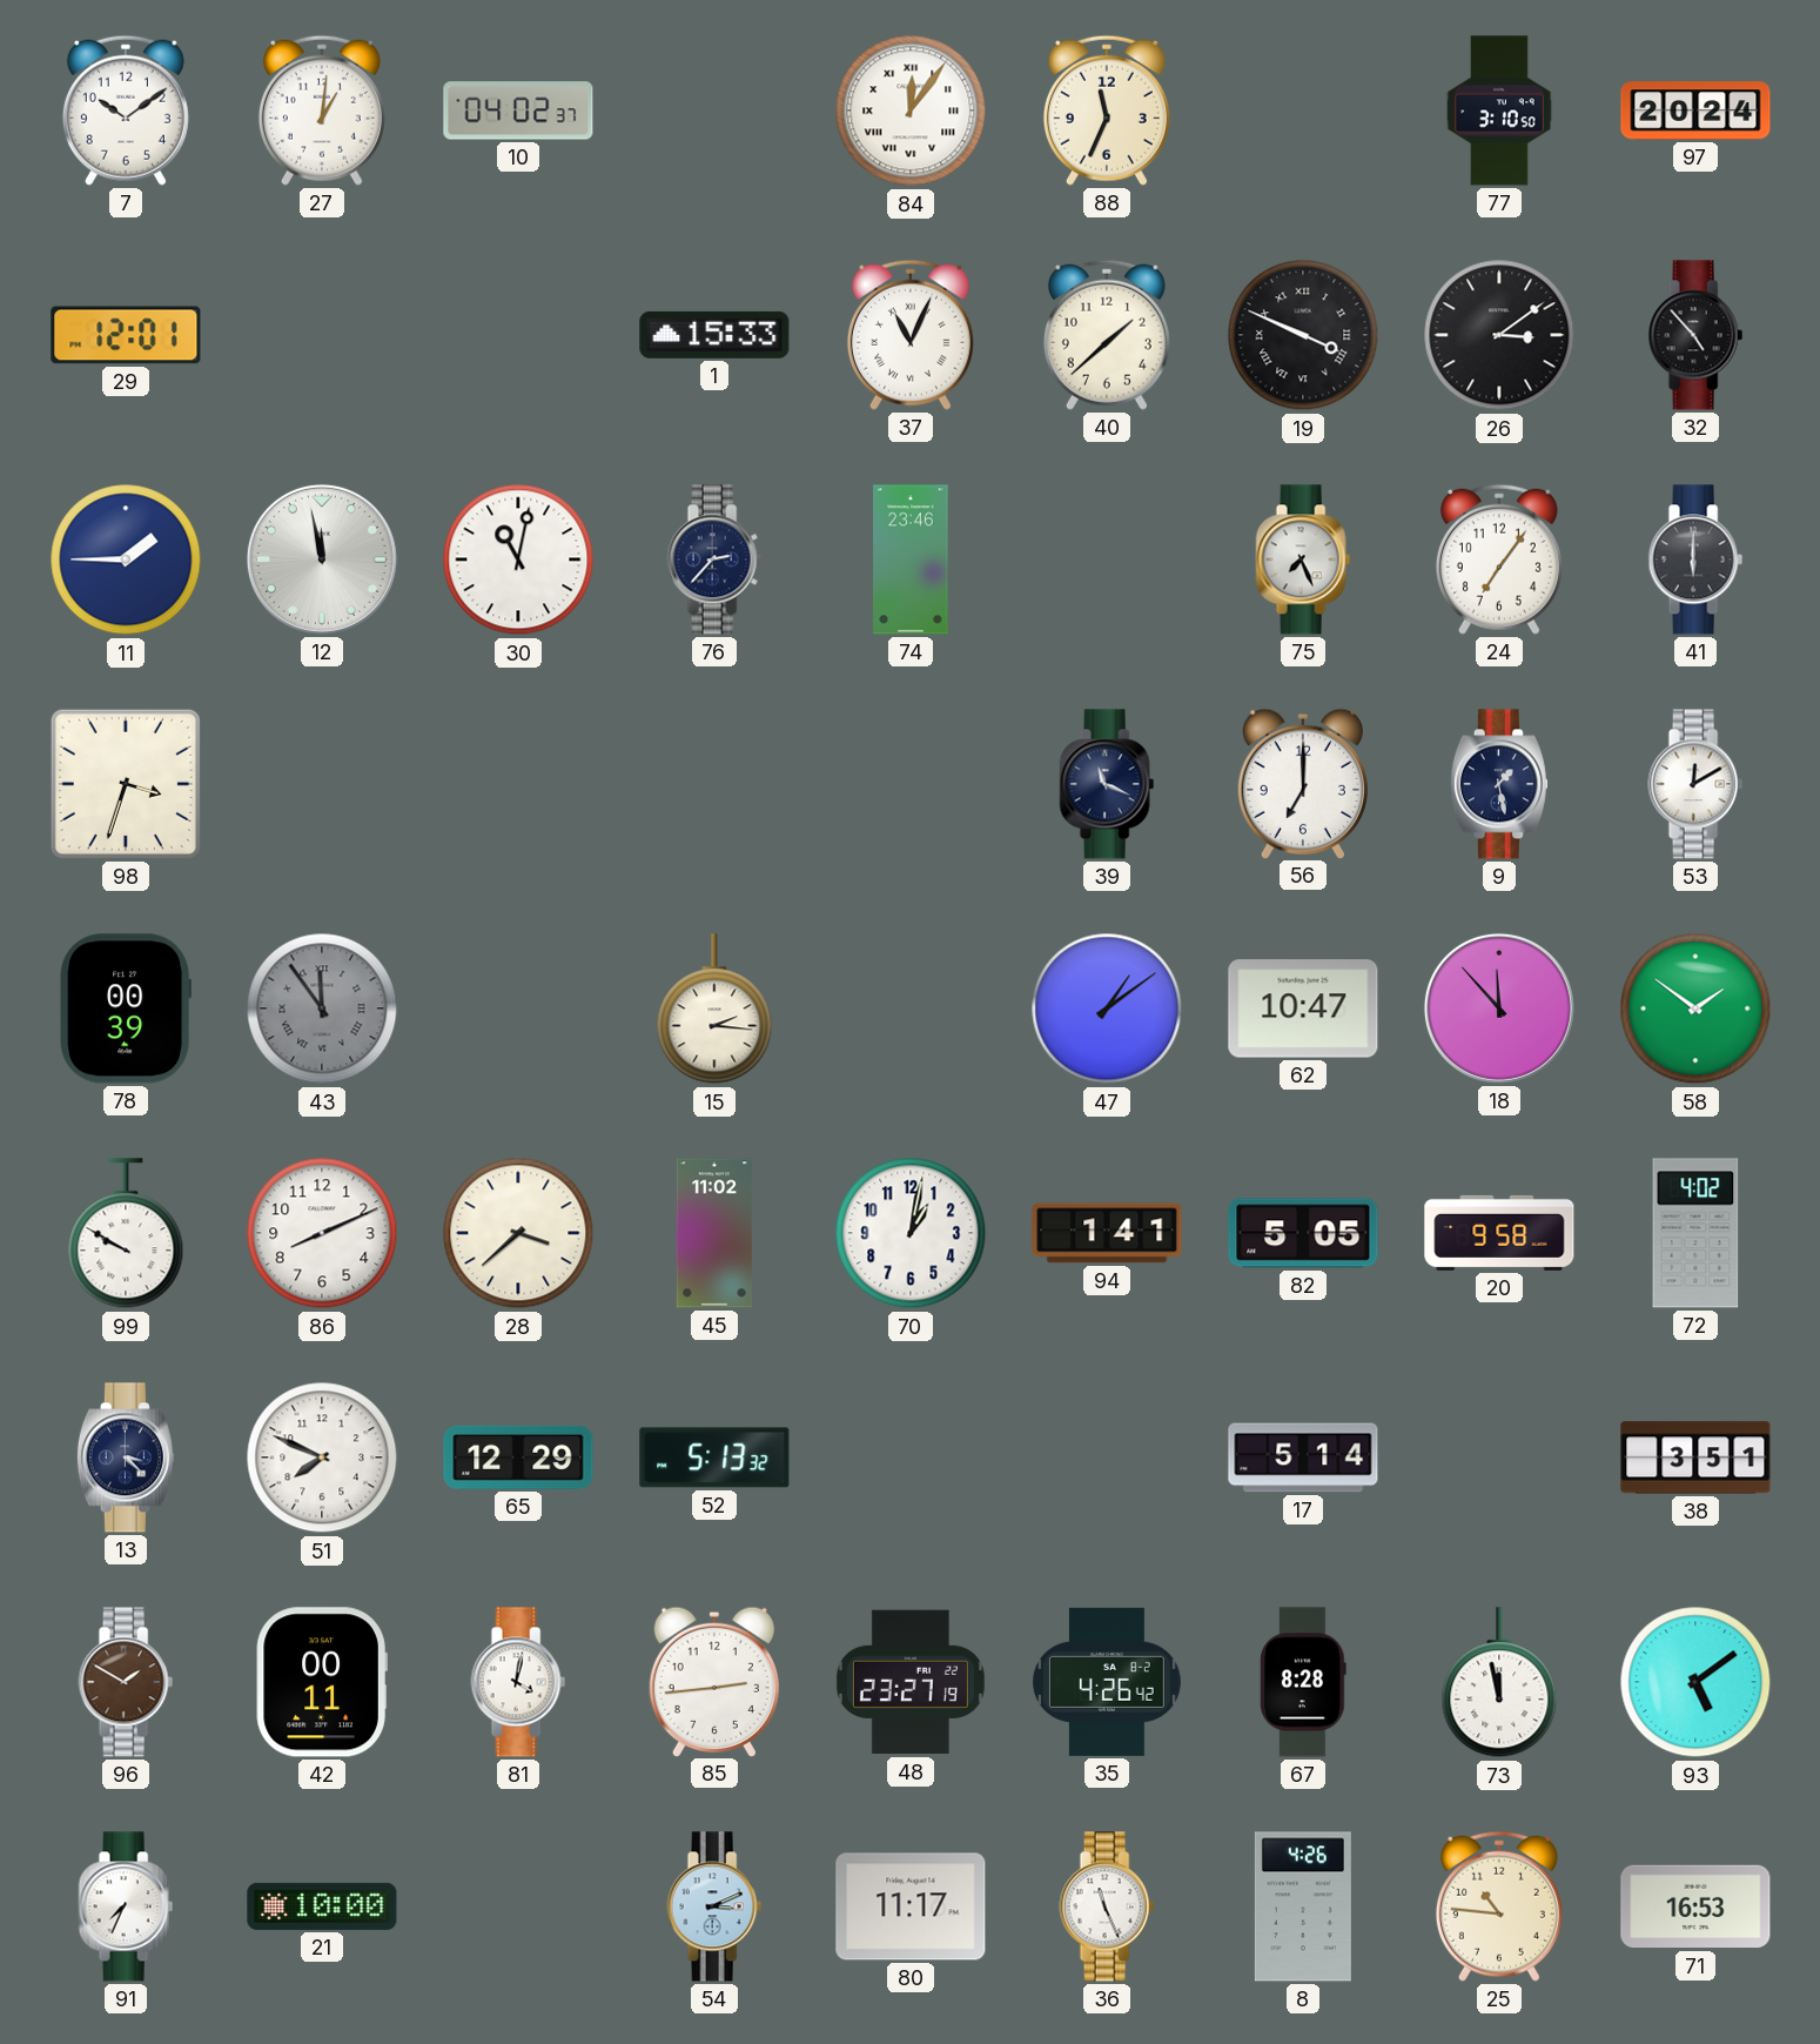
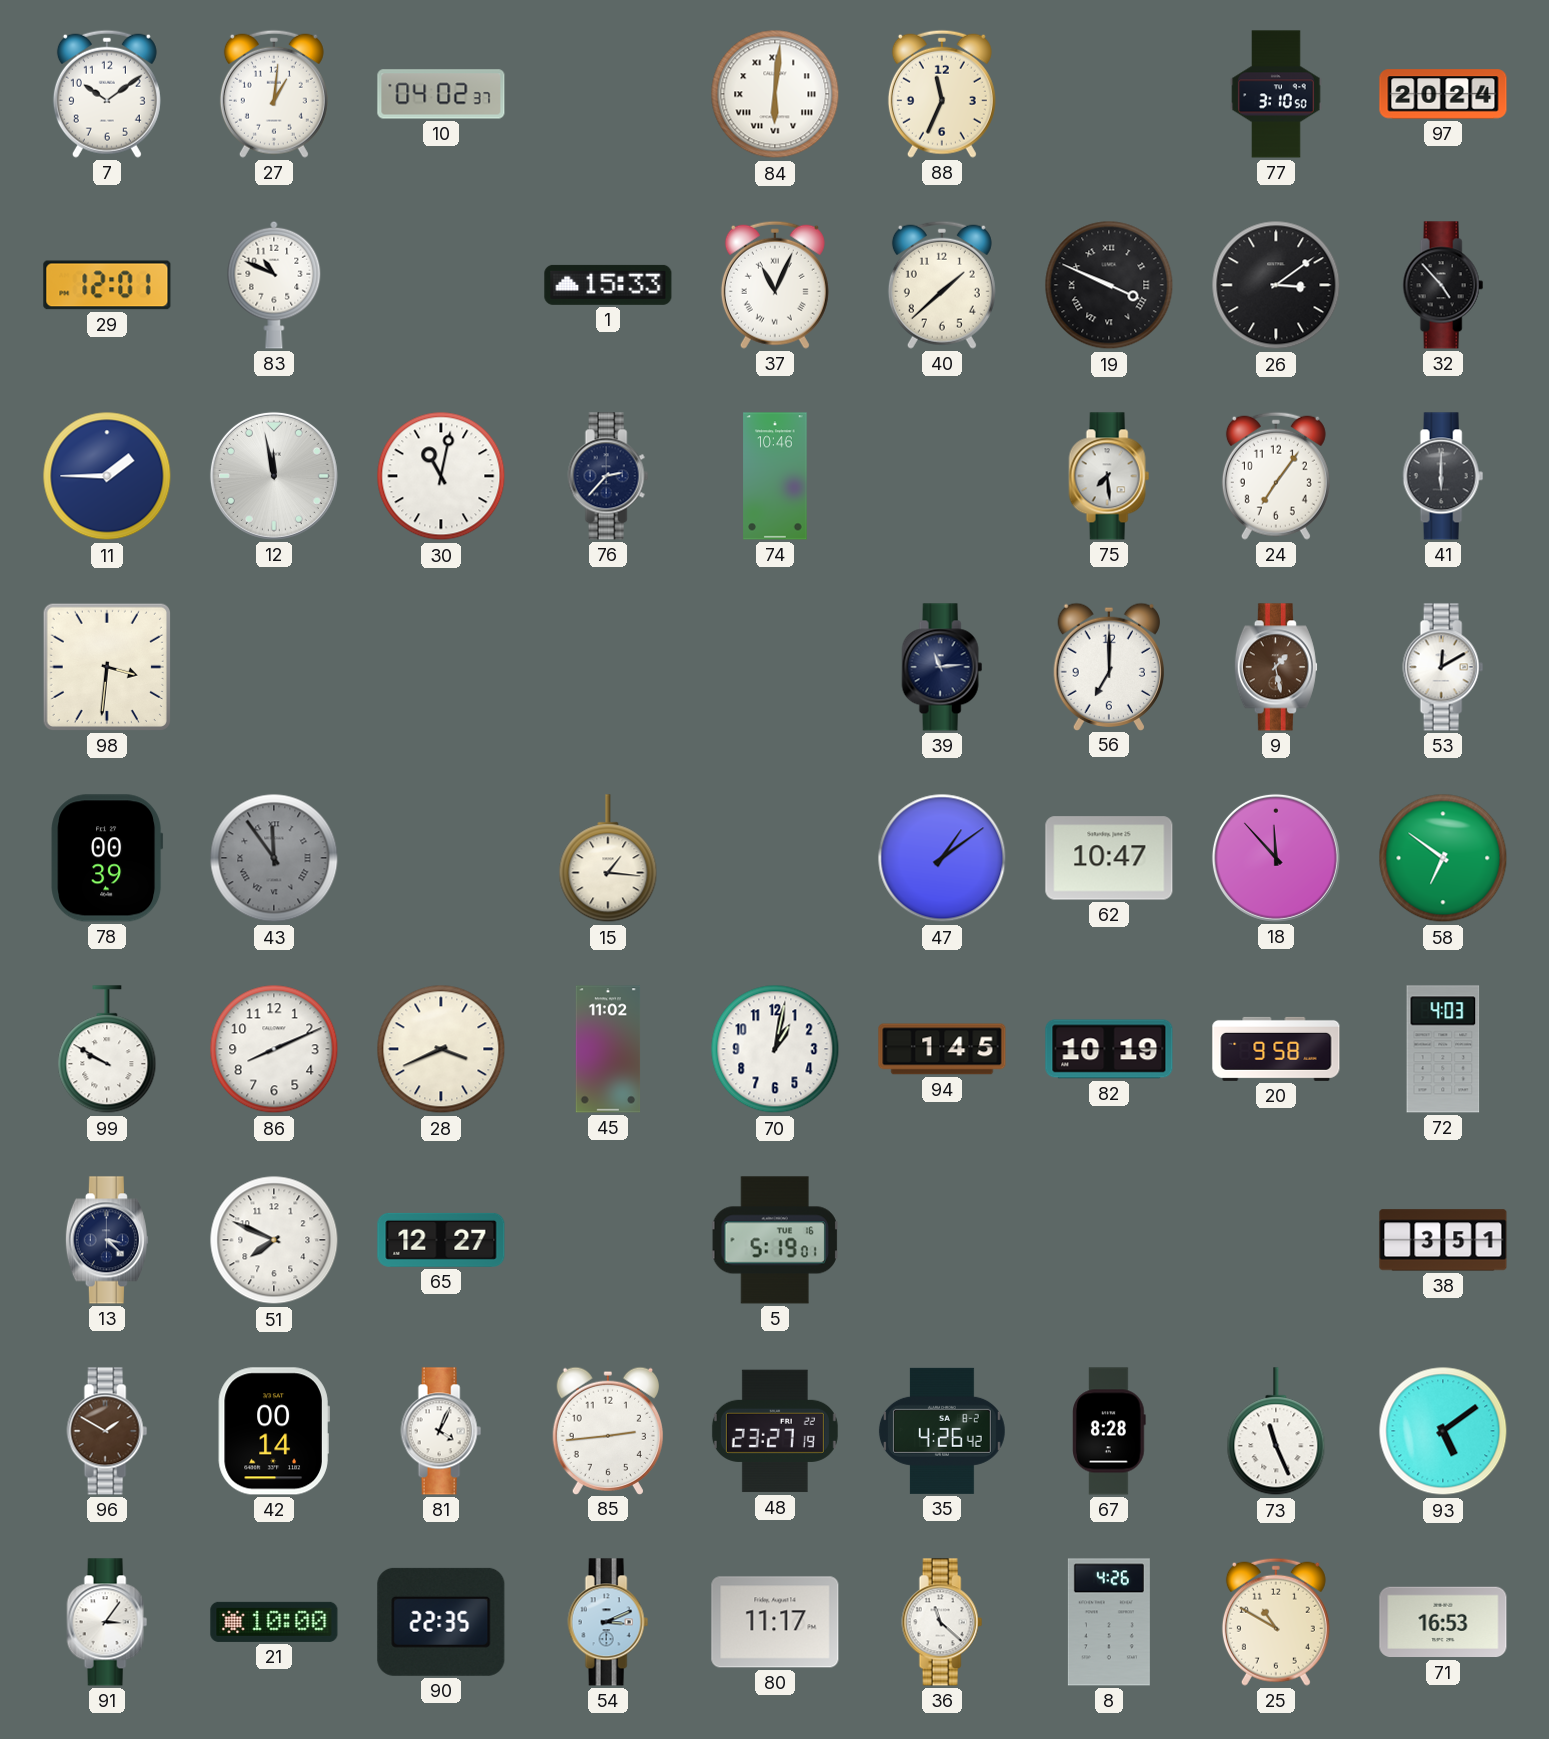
84: 12:06 -> 6:01
83: none -> 10:49
74: 23:46 -> 10:46
75: 7:26 -> 7:29
98: 3:33 -> 3:31
39: 11:19 -> 11:14
9 dial: navy -> brown
15: 2:16 -> 1:16
58: 1:51 -> 6:51
28: 3:38 -> 3:41
94: 1:41 -> 1:45
82: 5:05 -> 10:19
72: 4:02 -> 4:03
65: 12:29 -> 12:27
52: 5:13 -> none
5: none -> 5:19
17: 5:14 -> none
42: 00:11 -> 00:14
81: 4:02 -> 4:04
73: 11:58 -> 11:26
91: 7:34 -> 3:06
90: none -> 22:35
36: 11:26 -> 11:22
25: 10:46 -> 10:50
